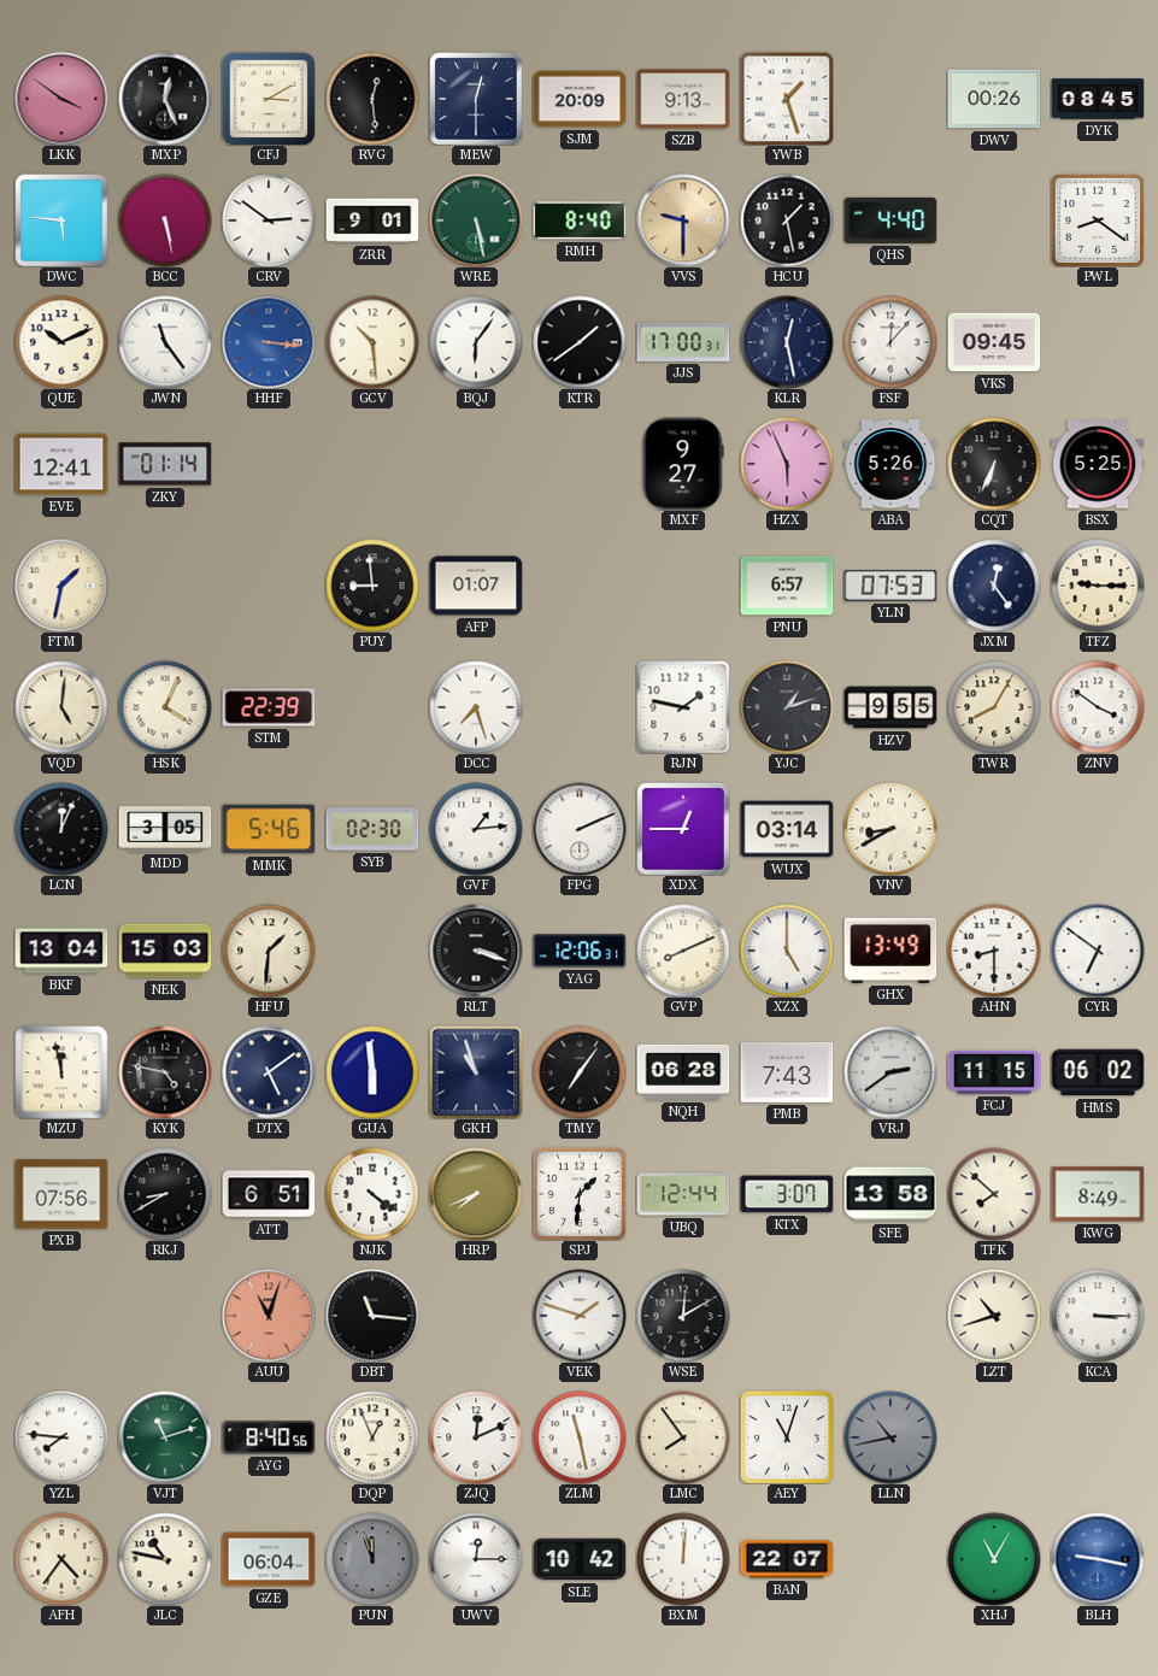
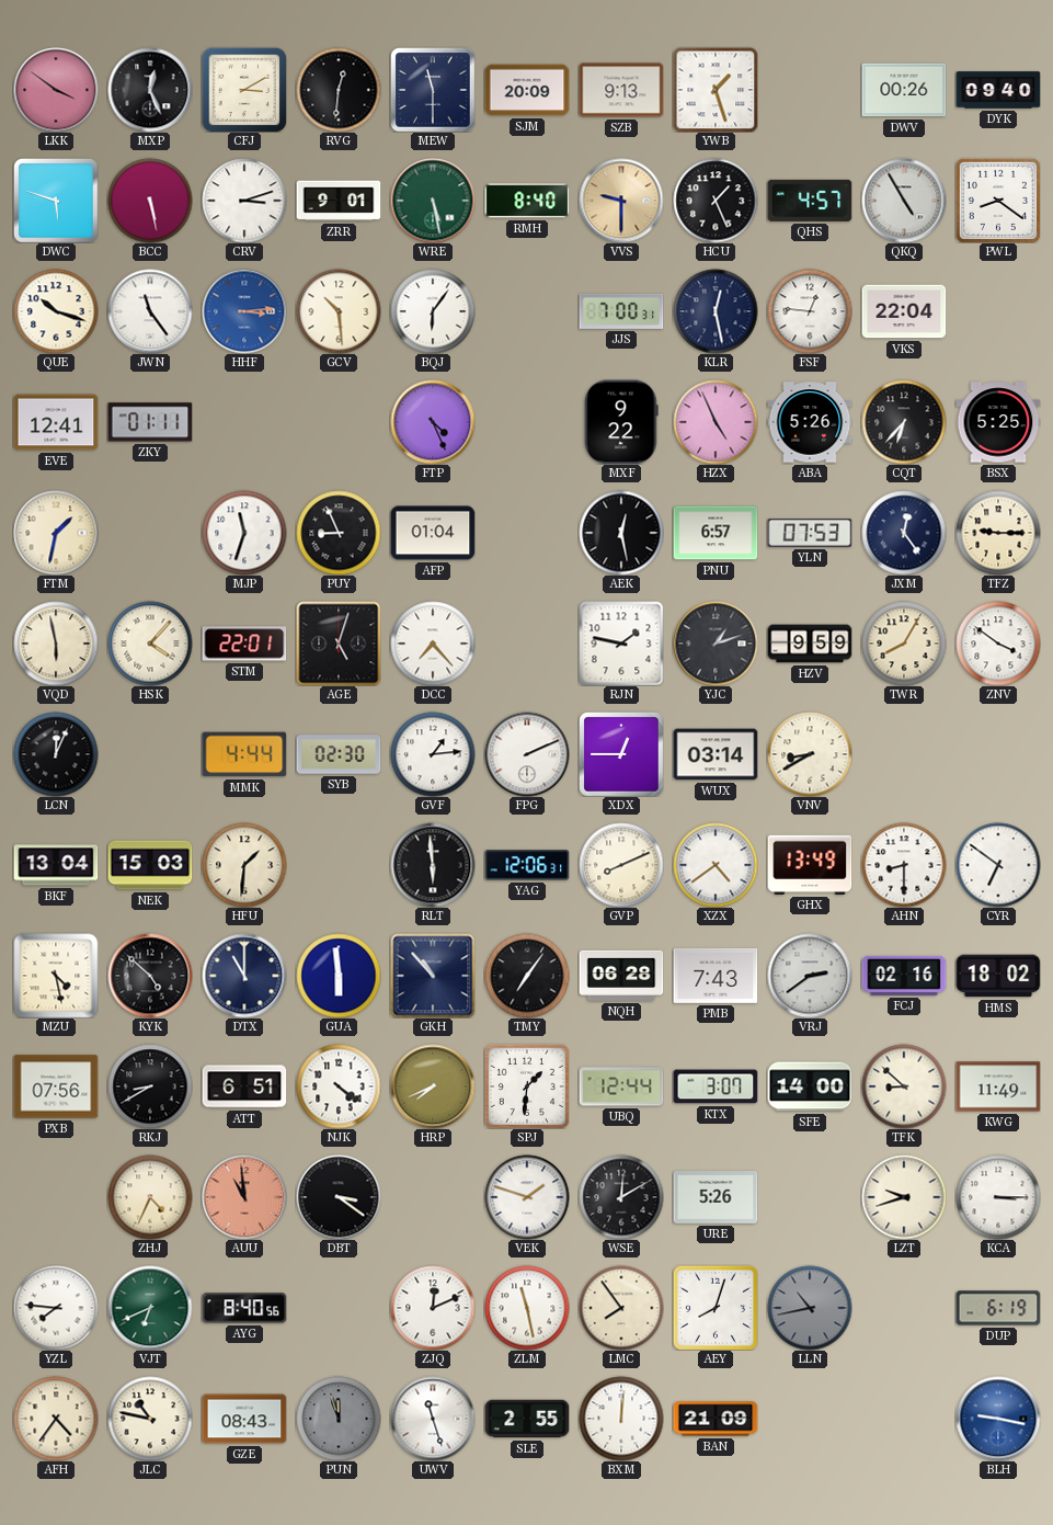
RVG: 12:29 -> 12:31
MEW: 12:30 -> 11:30
DYK: 08:45 -> 09:40
DWC: 5:46 -> 5:48
CRV: 2:51 -> 3:12
HCU: 1:28 -> 1:26
QHS: 4:40 -> 4:57
QKQ: none -> 4:55
QUE: 10:11 -> 10:18
HHF: 3:16 -> 3:14
KTR: 1:39 -> none
JJS: 17:00 -> 7:00
FSF: 12:07 -> 12:46
VKS: 09:45 -> 22:04
ZKY: 01:14 -> 01:11
FTP: none -> 4:26
MXF: 9:27 -> 9:22
HZX: 5:56 -> 4:56
CQT: 6:34 -> 6:37
MJP: none -> 11:33
PUY: 8:59 -> 8:56
AFP: 01:07 -> 01:04
AEK: none -> 12:28
VQD: 5:01 -> 5:58
HSK: 4:04 -> 4:07
STM: 22:39 -> 22:01
AGE: none -> 5:03
DCC: 7:27 -> 7:23
HZV: 9:55 -> 9:59
MDD: 3:05 -> none
MMK: 5:46 -> 4:44
RLT: 3:18 -> 5:59
XZX: 5:00 -> 4:39
MZU: 11:58 -> 4:28
KYK: 4:47 -> 4:52
DTX: 5:09 -> 11:00
GKH: 10:57 -> 10:53
FCJ: 11:15 -> 02:16
HMS: 06:02 -> 18:02
SFE: 13:58 -> 14:00
TFK: 7:52 -> 8:52
KWG: 8:49 -> 11:49
ZHJ: none -> 4:34
AUU: 11:03 -> 10:59
DBT: 11:16 -> 3:21
URE: none -> 5:26
LZT: 10:42 -> 9:42
VJT: 11:12 -> 6:41
DQP: 12:56 -> none
AEY: 11:03 -> 8:03
DUP: none -> 6:19
GZE: 06:04 -> 08:43
UWV: 12:15 -> 11:27
SLE: 10:42 -> 2:55
BAN: 22:07 -> 21:09
XHJ: 11:05 -> none
